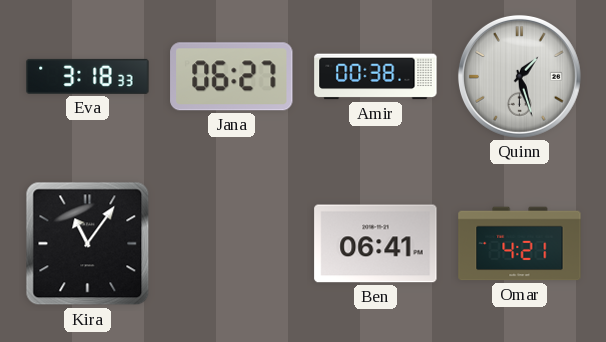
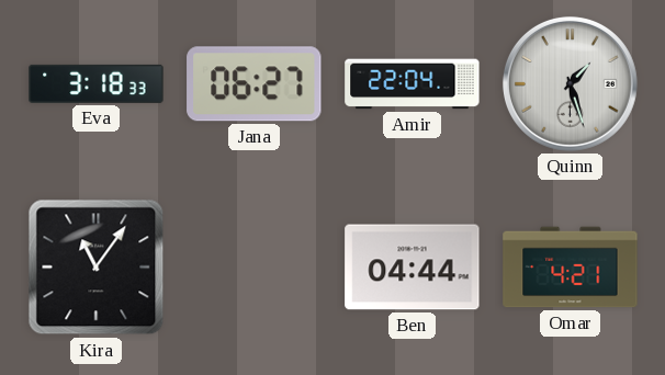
Amir: 00:38 -> 22:04
Ben: 06:41 -> 04:44
